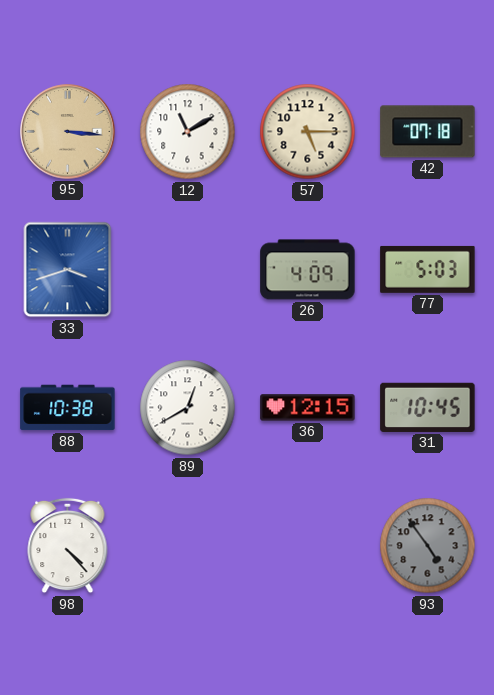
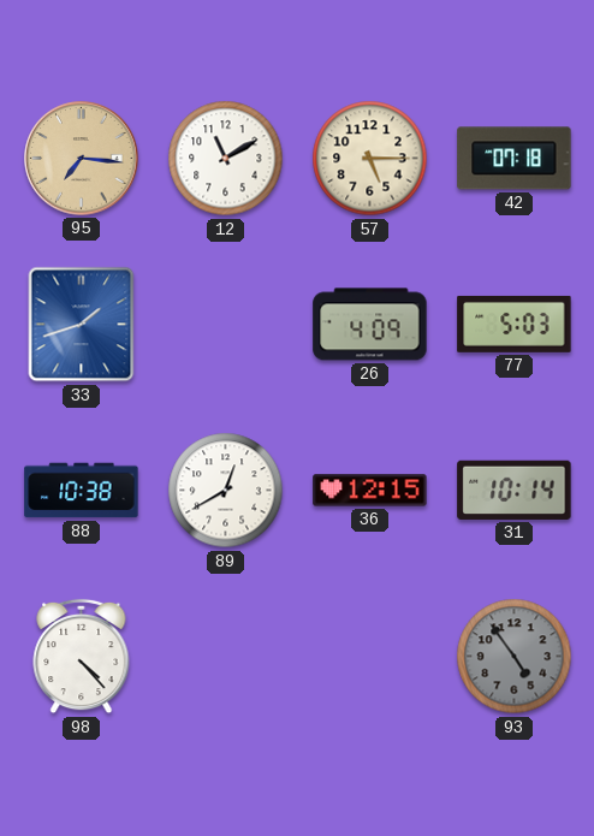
95: 3:16 -> 7:16
33: 3:42 -> 1:42
31: 10:45 -> 10:14
